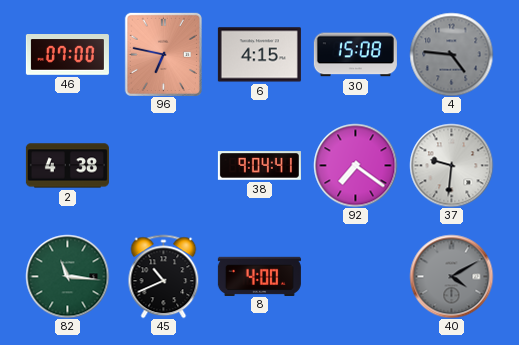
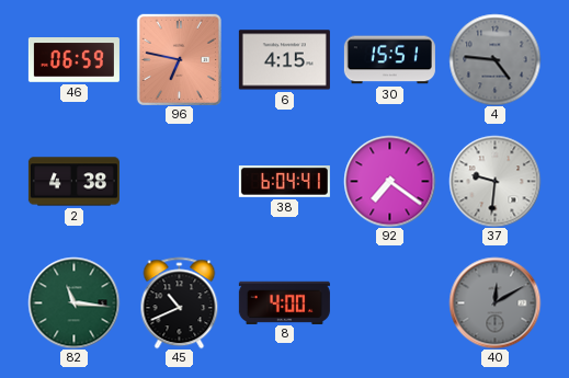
46: 07:00 -> 06:59
30: 15:08 -> 15:51
38: 9:04 -> 6:04
40: 4:10 -> 12:10
